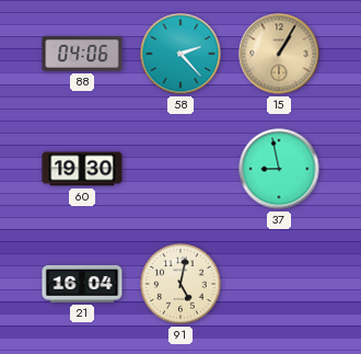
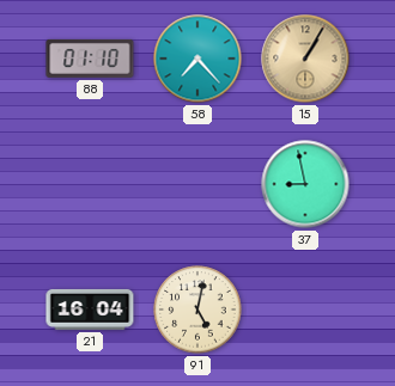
88: 04:06 -> 01:10
58: 2:23 -> 7:23
60: 19:30 -> none
